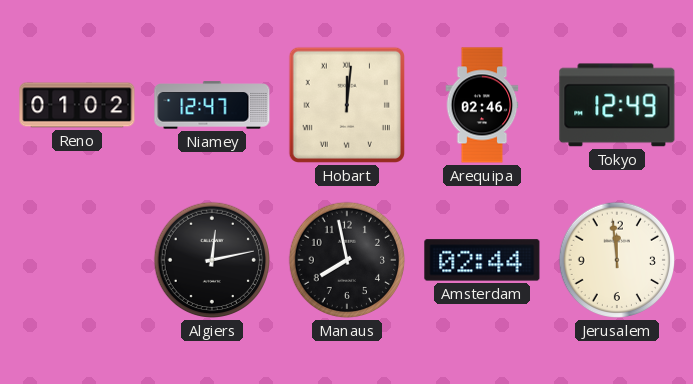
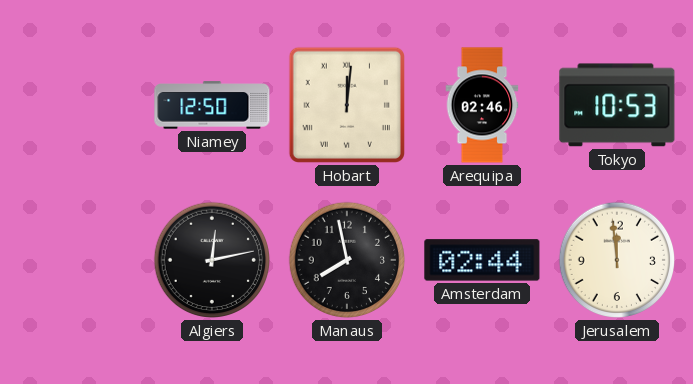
Reno: 01:02 -> none
Niamey: 12:47 -> 12:50
Tokyo: 12:49 -> 10:53
